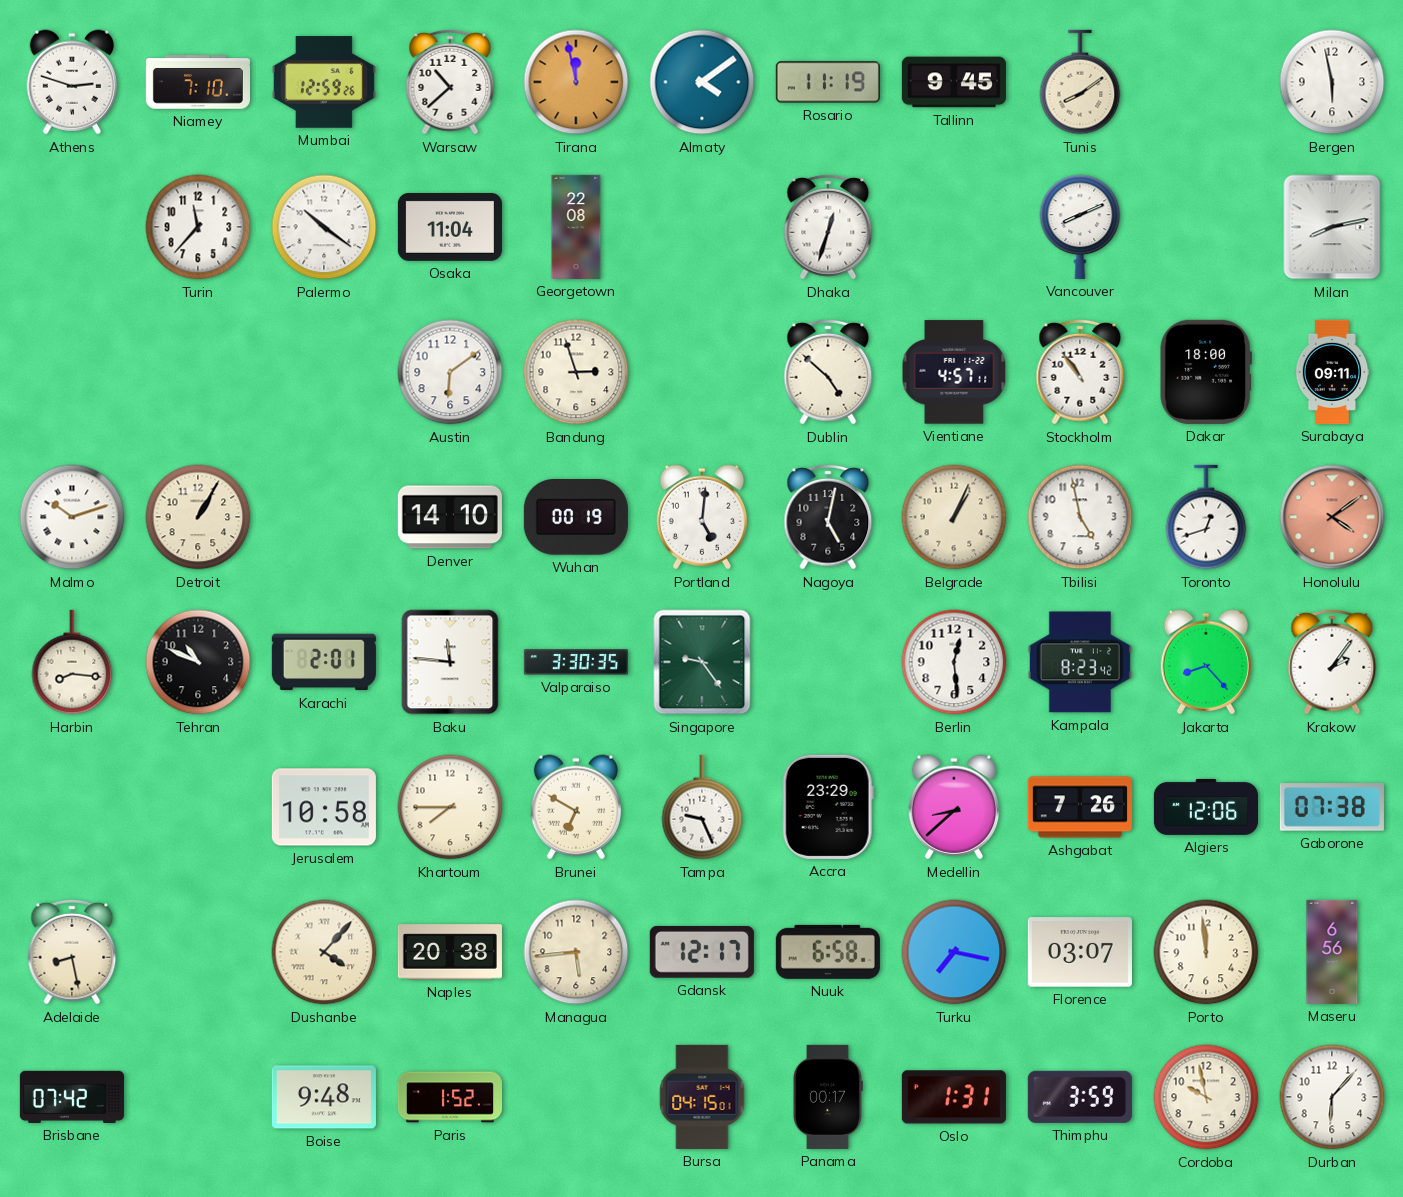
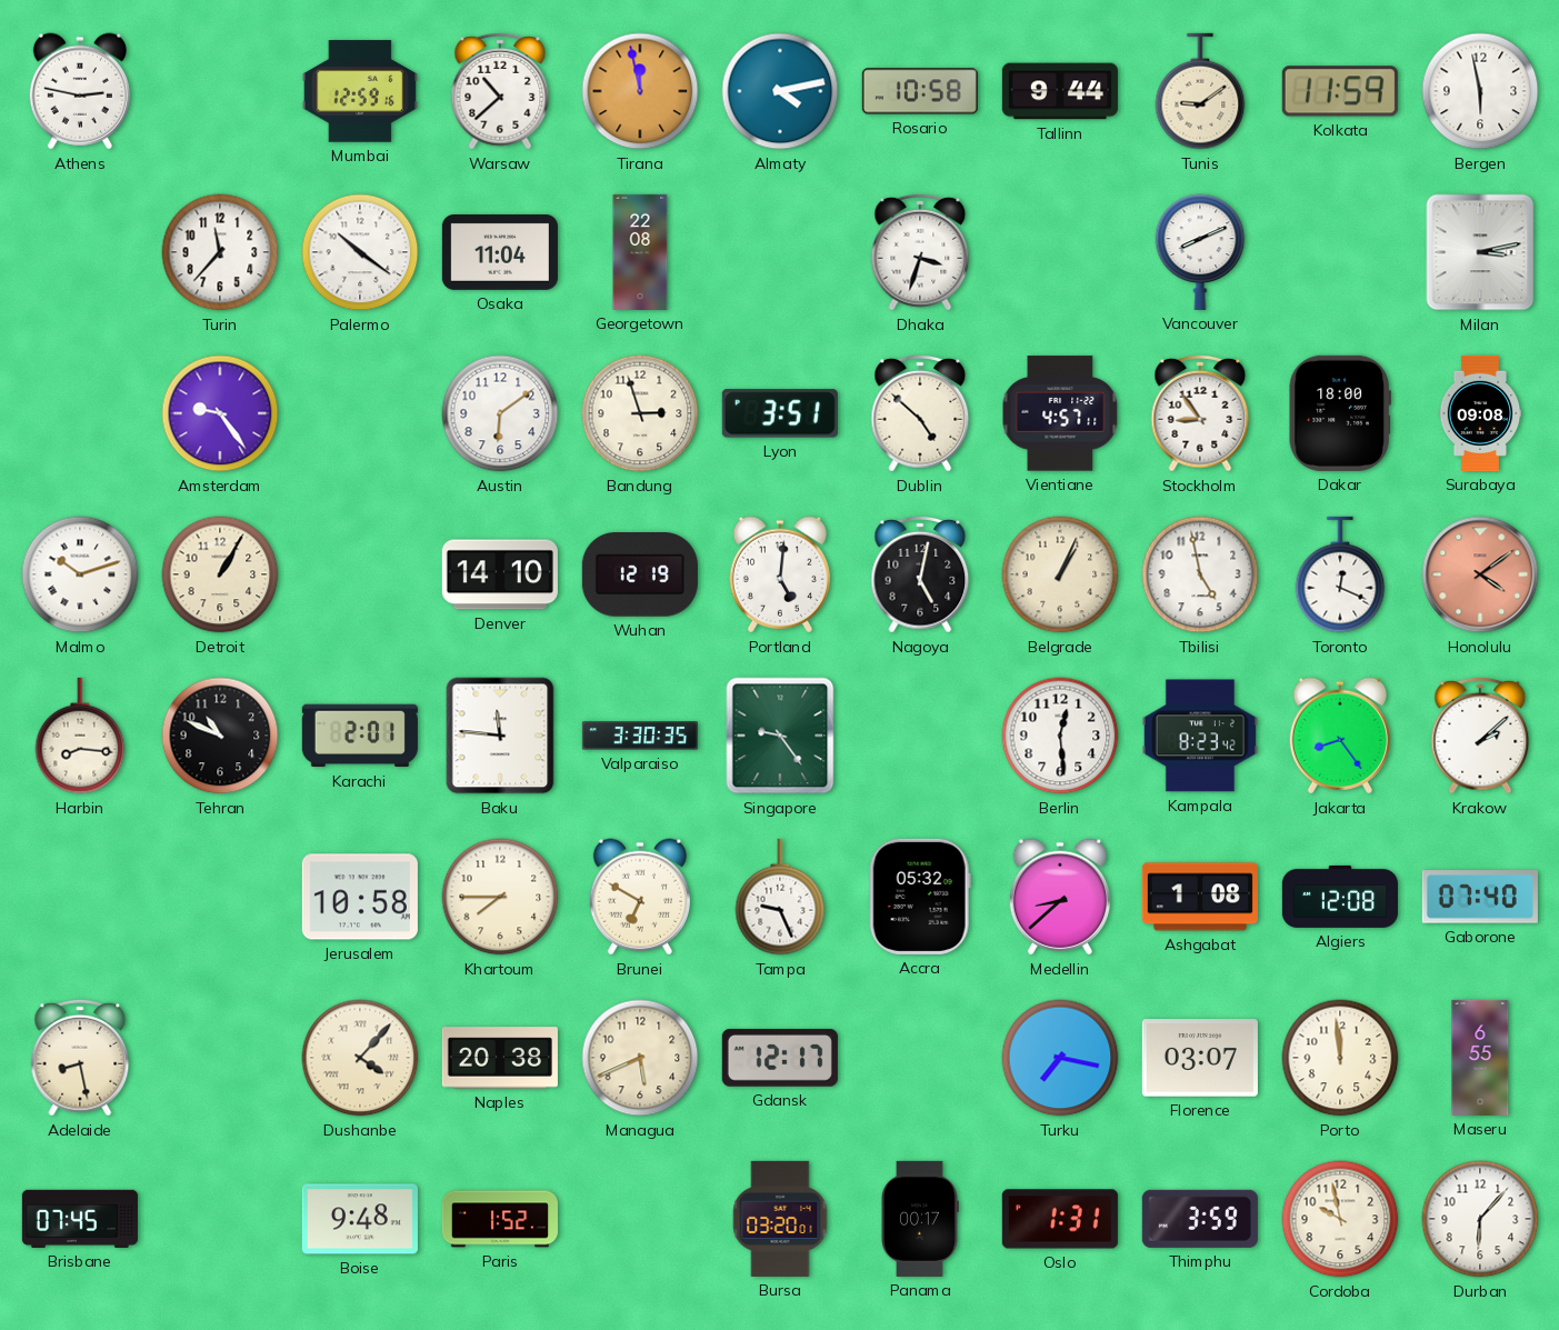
Athens: 2:48 -> 2:47
Niamey: 7:10 -> none
Mumbai: 12:59:26 -> 12:59:16
Almaty: 4:09 -> 4:13
Rosario: 11:19 -> 10:58
Tallinn: 9:45 -> 9:44
Tunis: 8:09 -> 9:09
Kolkata: none -> 11:59
Dhaka: 12:33 -> 3:33
Milan: 8:13 -> 3:13
Amsterdam: none -> 9:24
Lyon: none -> 3:51
Stockholm: 10:54 -> 8:54
Surabaya: 09:11 -> 09:08
Wuhan: 00:19 -> 12:19
Toronto: 12:42 -> 12:19
Jakarta: 8:23 -> 8:24
Krakow: 2:06 -> 2:08
Accra: 23:29 -> 05:32
Ashgabat: 7:26 -> 1:08
Algiers: 12:06 -> 12:08
Gaborone: 07:38 -> 07:40
Managua: 5:44 -> 5:41
Nuuk: 6:58 -> none
Maseru: 6:56 -> 6:55
Brisbane: 07:42 -> 07:45
Bursa: 04:15 -> 03:20
